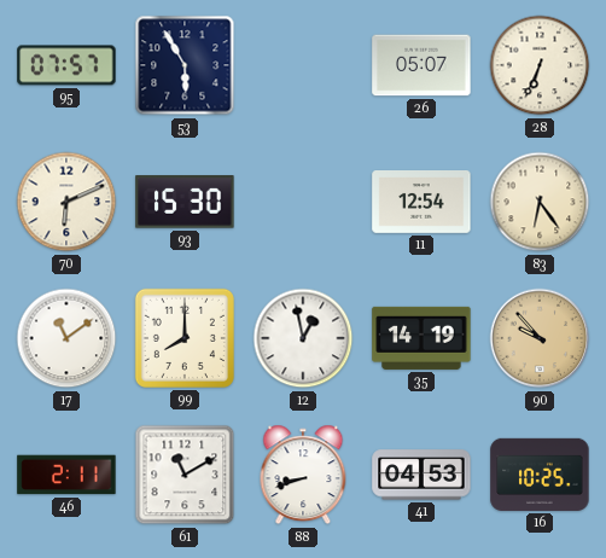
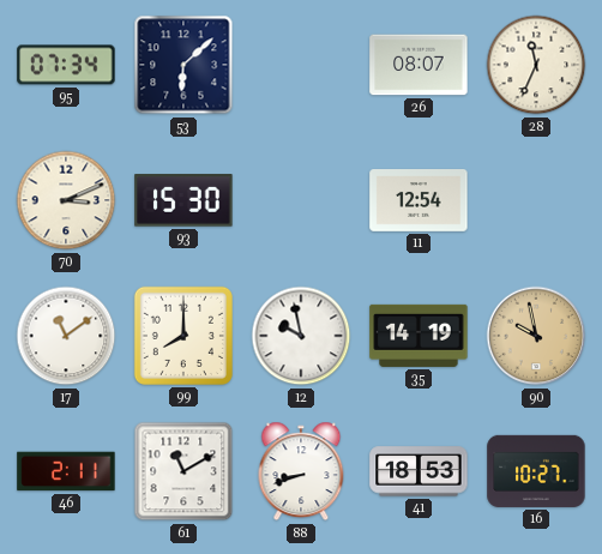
95: 07:57 -> 07:34
53: 5:55 -> 6:08
26: 05:07 -> 08:07
28: 6:34 -> 11:34
70: 6:11 -> 3:11
83: 6:24 -> none
12: 12:58 -> 9:58
90: 9:53 -> 9:58
41: 04:53 -> 18:53
16: 10:25 -> 10:27
